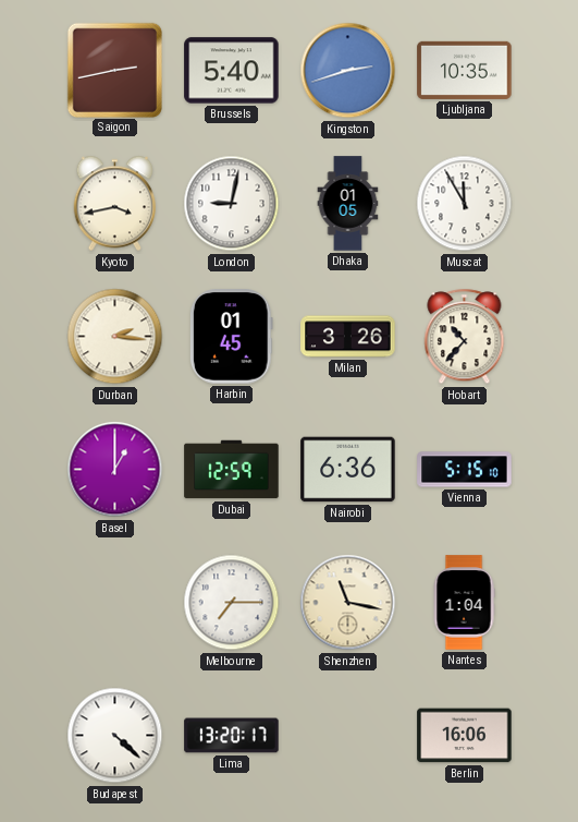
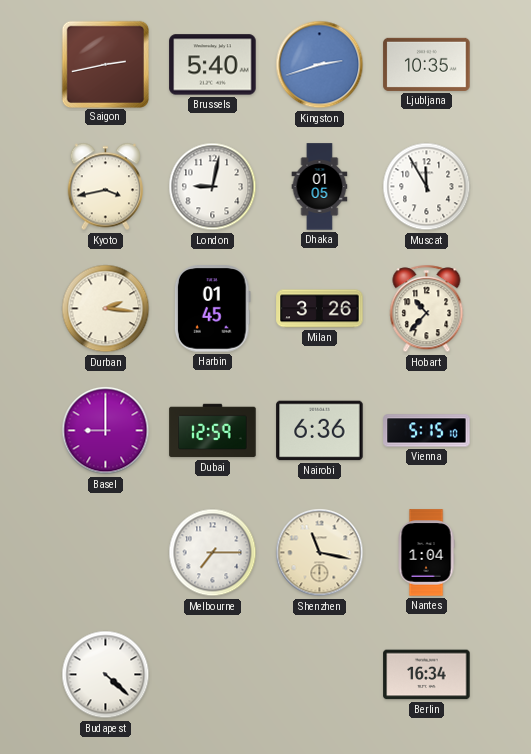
Basel: 1:00 -> 9:00
Lima: 13:20 -> none
Berlin: 16:06 -> 16:34
